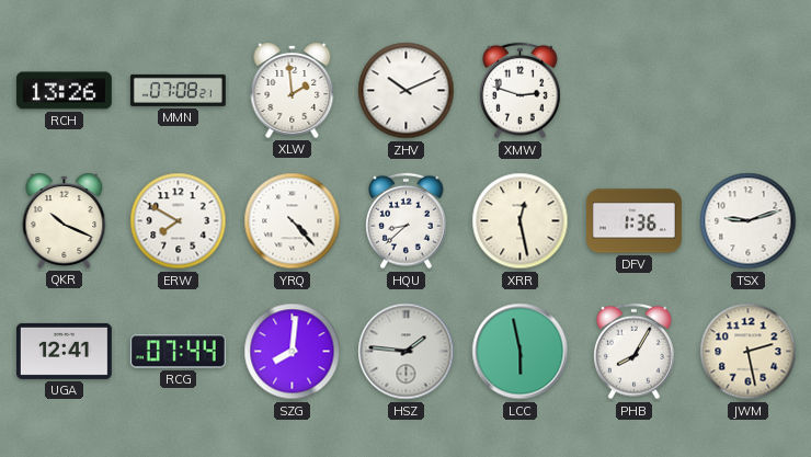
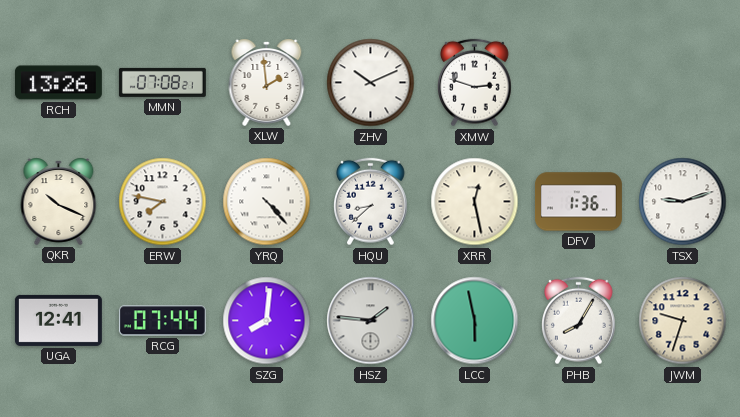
ERW: 7:50 -> 7:47
JWM: 2:28 -> 9:33
